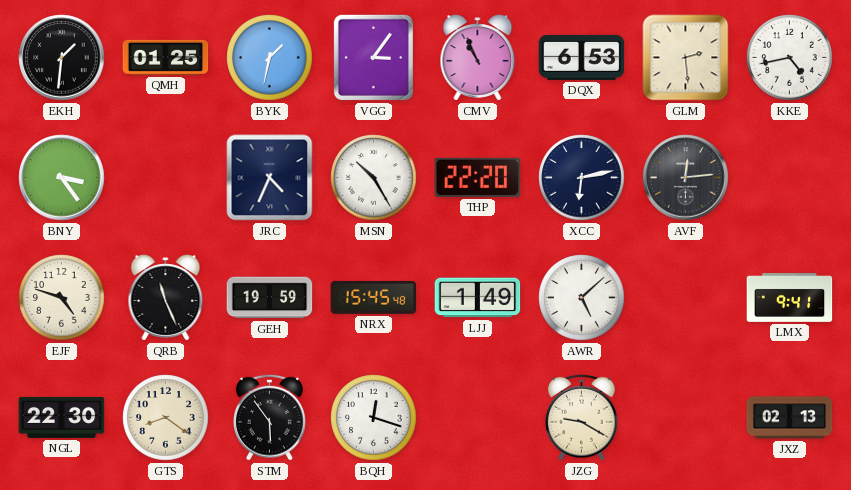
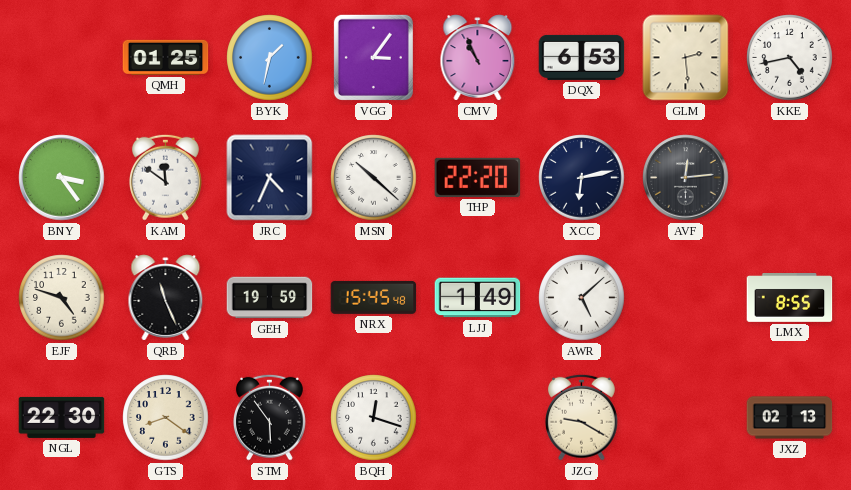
EKH: 1:31 -> none
KAM: none -> 11:51
MSN: 10:25 -> 10:22
LMX: 9:41 -> 8:55
